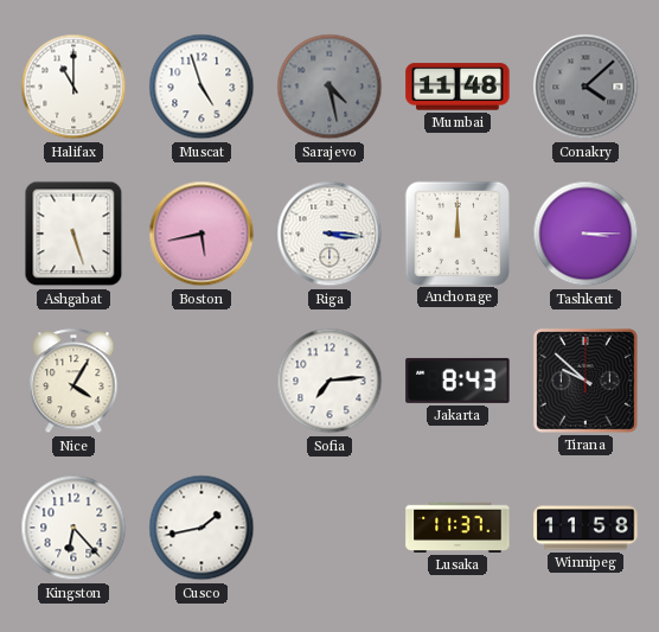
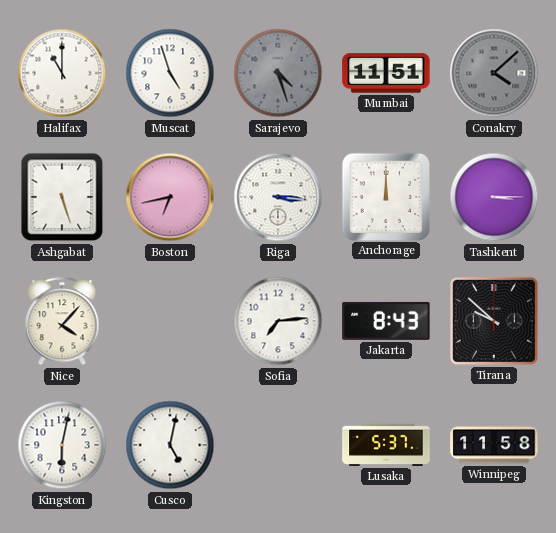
Sarajevo: 4:28 -> 4:27
Mumbai: 11:48 -> 11:51
Boston: 5:43 -> 6:43
Nice: 4:05 -> 4:07
Kingston: 6:23 -> 6:02
Cusco: 1:43 -> 5:02
Lusaka: 11:37 -> 5:37
